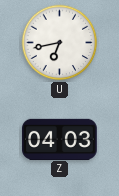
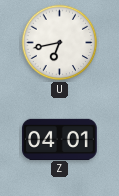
Z: 04:03 -> 04:01
